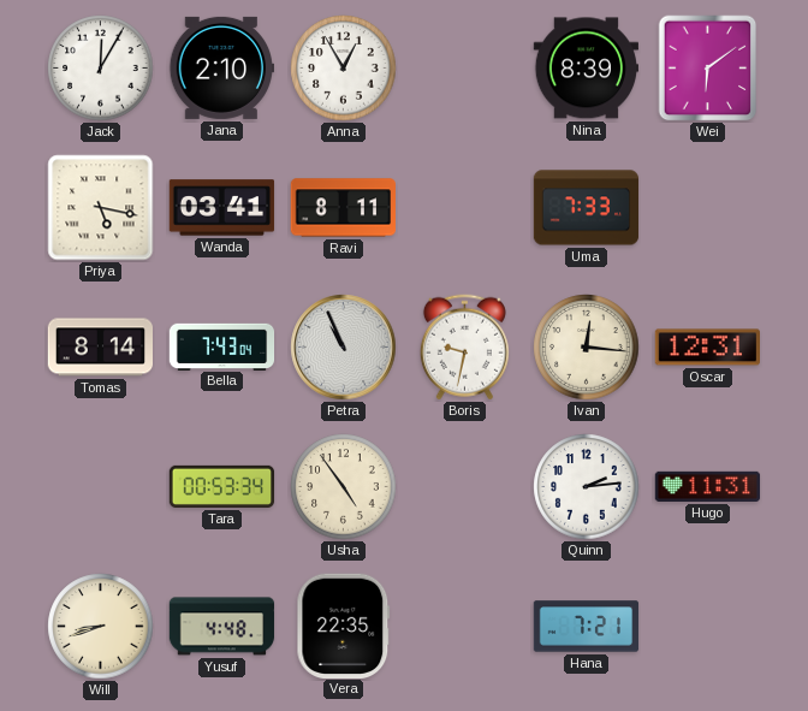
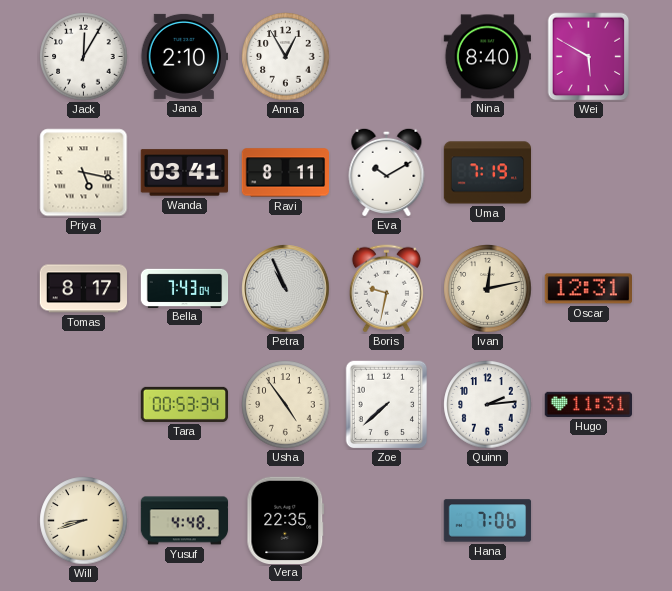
Nina: 8:39 -> 8:40
Wei: 6:09 -> 5:50
Eva: none -> 10:10
Uma: 7:33 -> 7:19
Tomas: 8:14 -> 8:17
Ivan: 12:16 -> 12:13
Zoe: none -> 7:38
Hana: 7:21 -> 7:06
